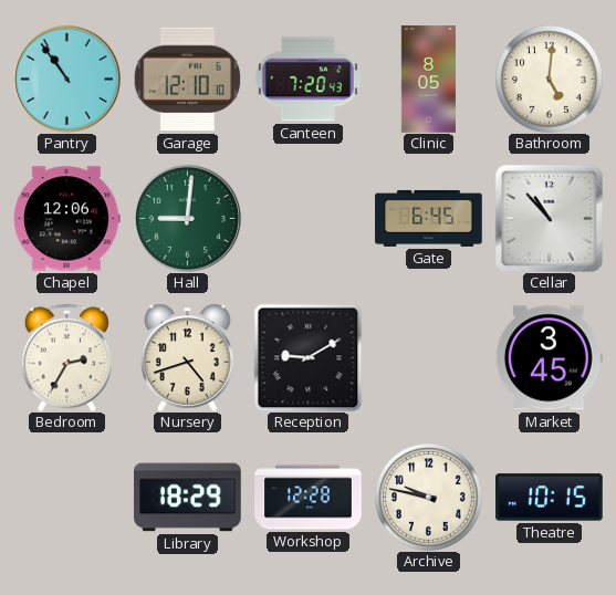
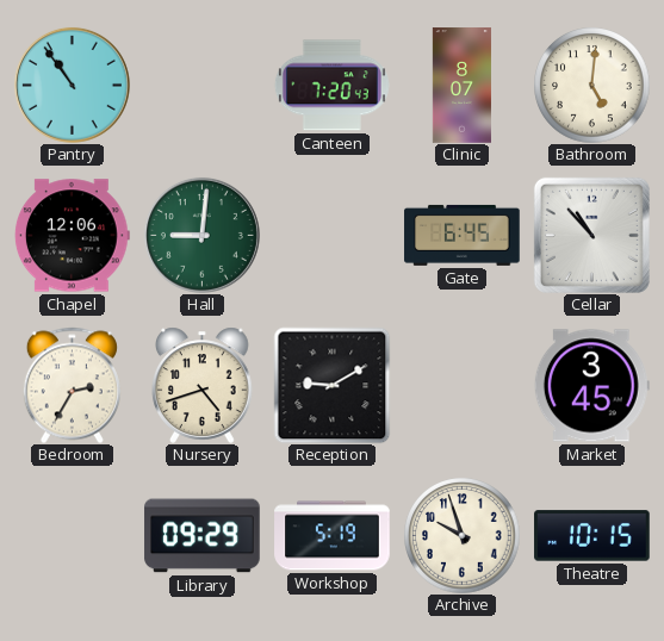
Garage: 12:10 -> none
Clinic: 8:05 -> 8:07
Library: 18:29 -> 09:29
Workshop: 12:28 -> 5:19
Archive: 9:47 -> 9:57
